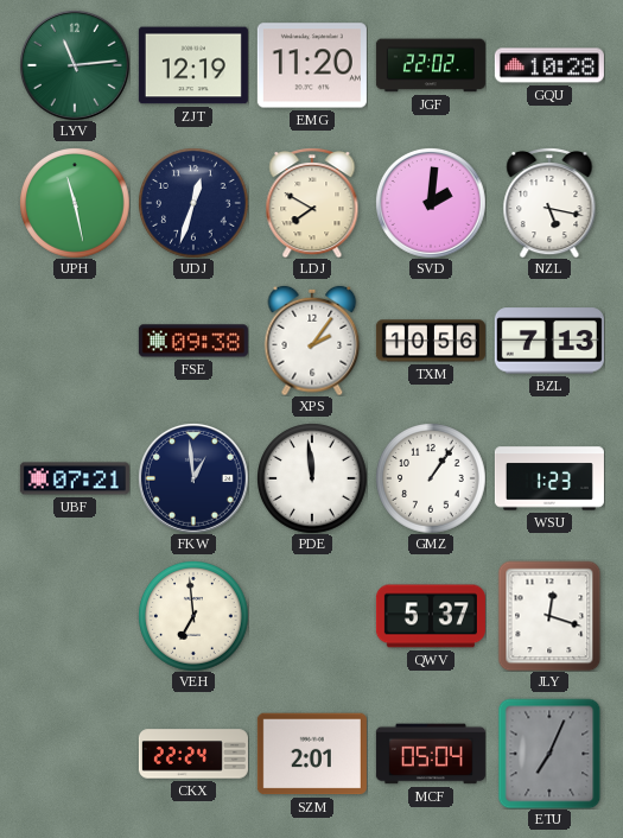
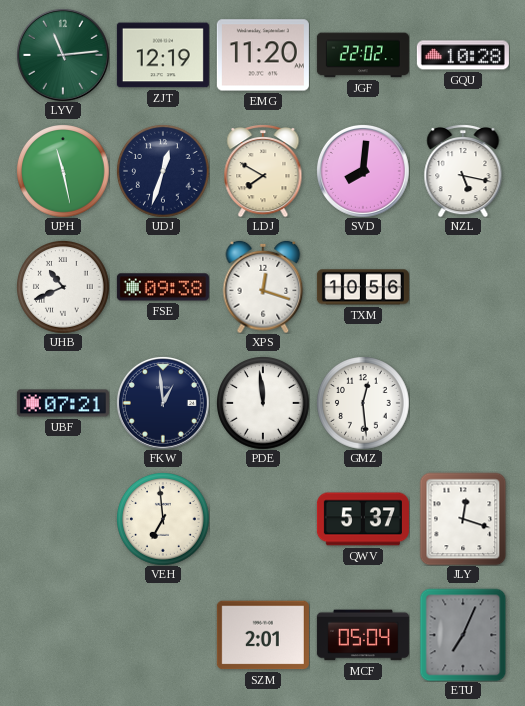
SVD: 2:01 -> 8:01
UHB: none -> 10:41
XPS: 2:06 -> 12:18
BZL: 7:13 -> none
GMZ: 1:06 -> 12:29
WSU: 1:23 -> none
CKX: 22:24 -> none
